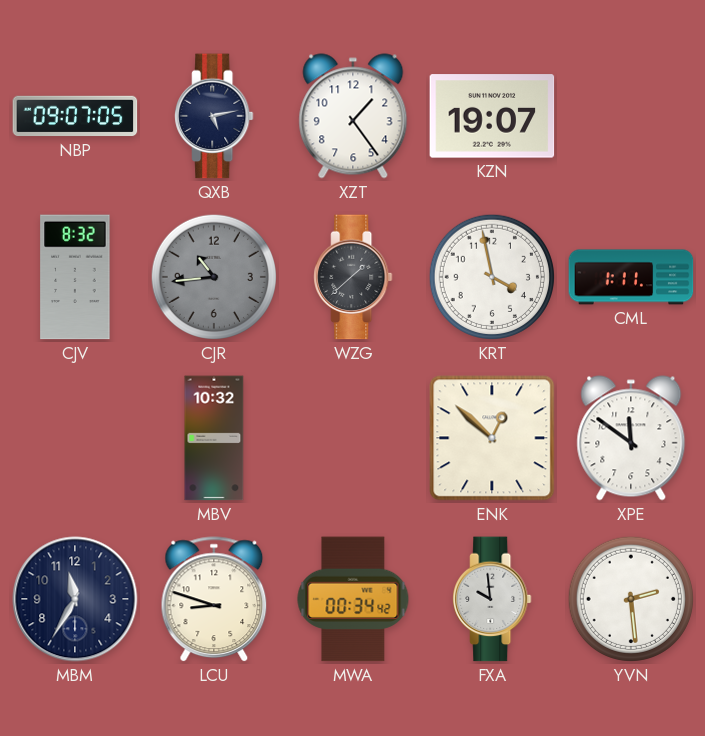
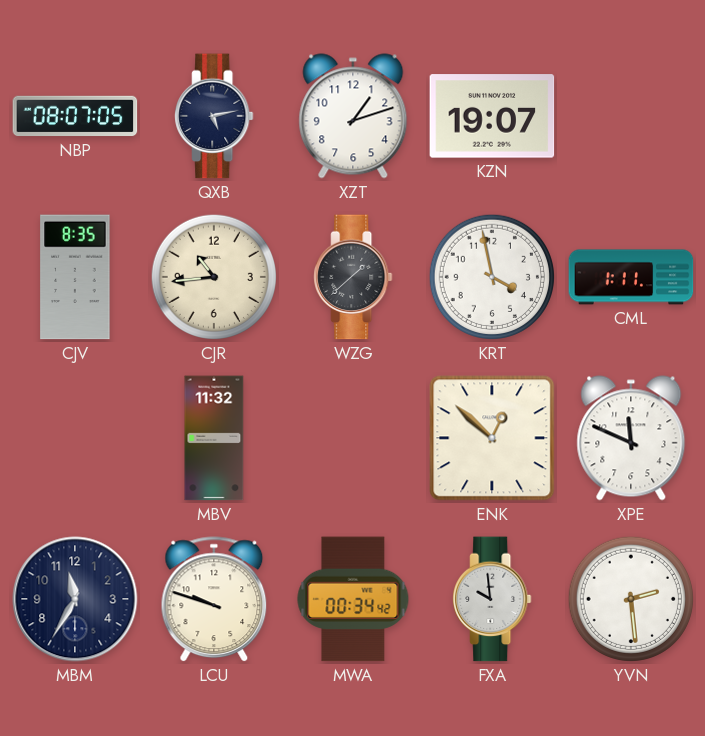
NBP: 09:07 -> 08:07
XZT: 1:24 -> 1:12
CJV: 8:32 -> 8:35
CJR dial: grey -> cream
MBV: 10:32 -> 11:32
XPE: 11:51 -> 11:49
LCU: 8:48 -> 9:48
